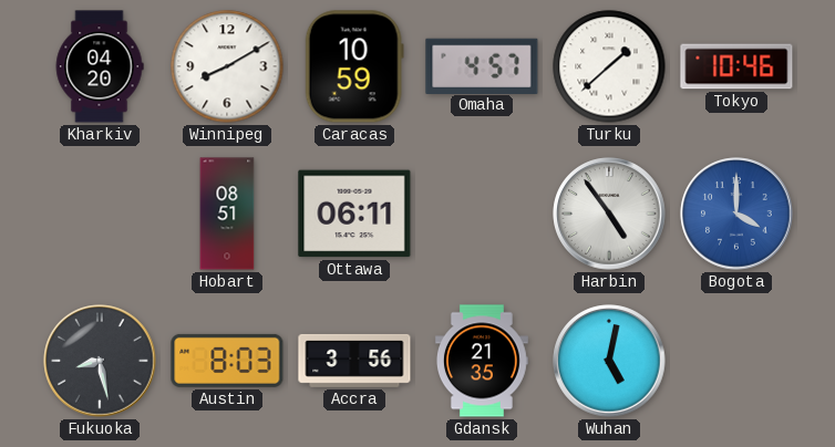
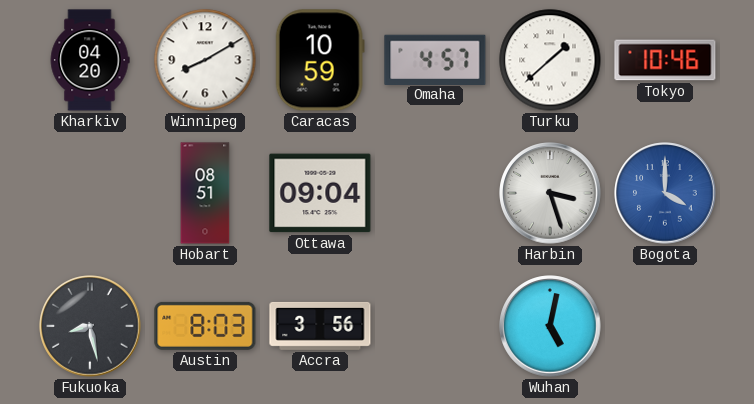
Ottawa: 06:11 -> 09:04
Harbin: 4:54 -> 3:27
Gdansk: 21:35 -> none
